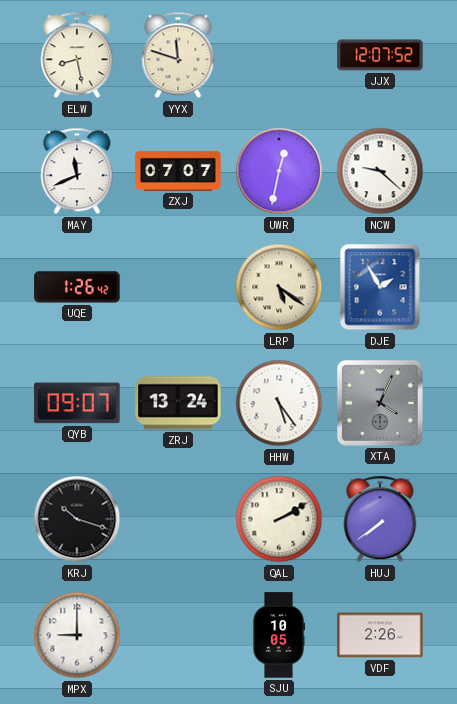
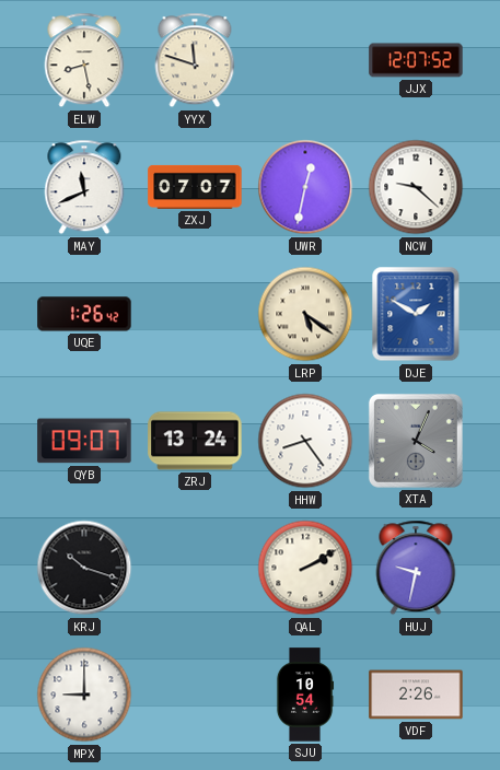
DJE: 1:55 -> 1:50
HHW: 5:24 -> 8:24
HUJ: 7:39 -> 9:32
SJU: 10:05 -> 10:54
